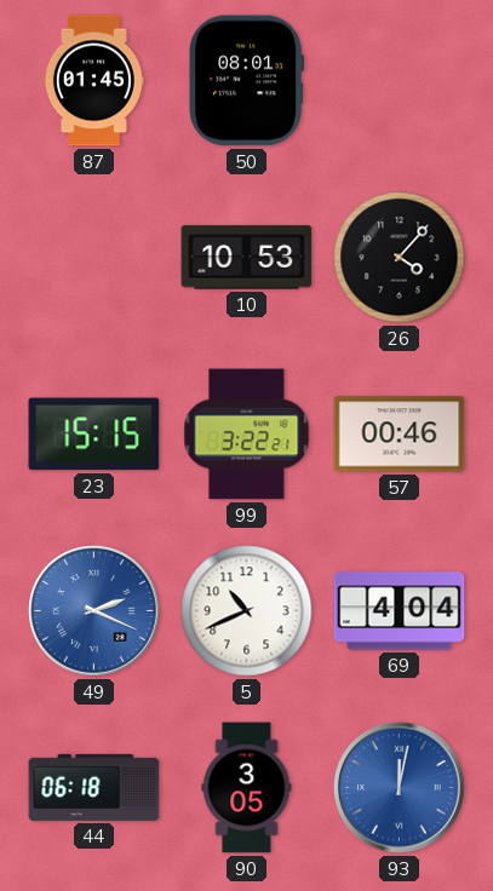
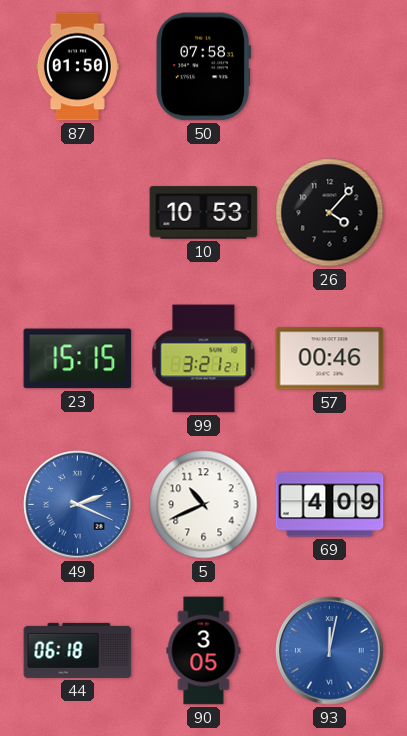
87: 01:45 -> 01:50
50: 08:01 -> 07:58
99: 3:22 -> 3:21
69: 4:04 -> 4:09
